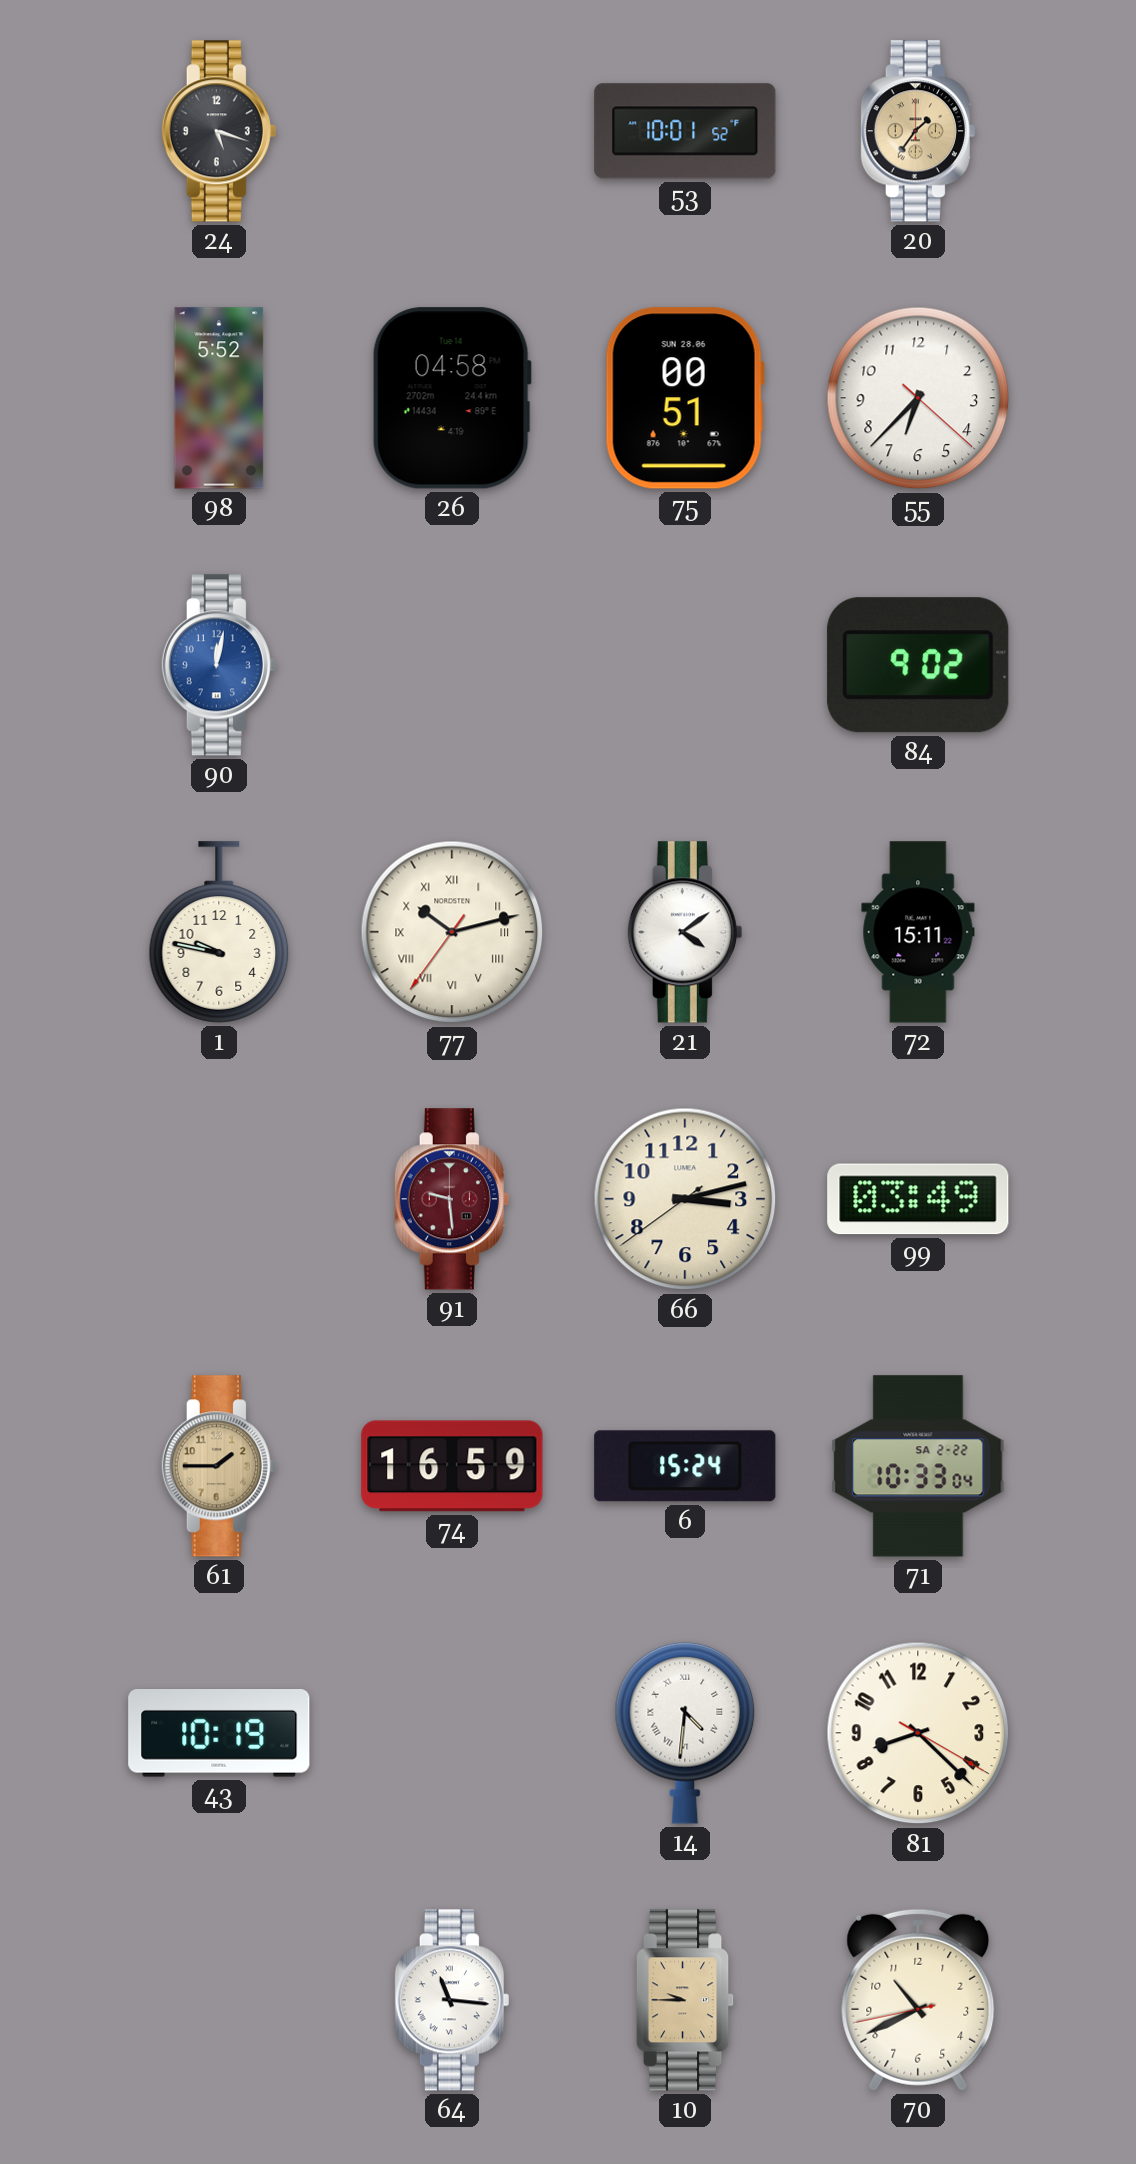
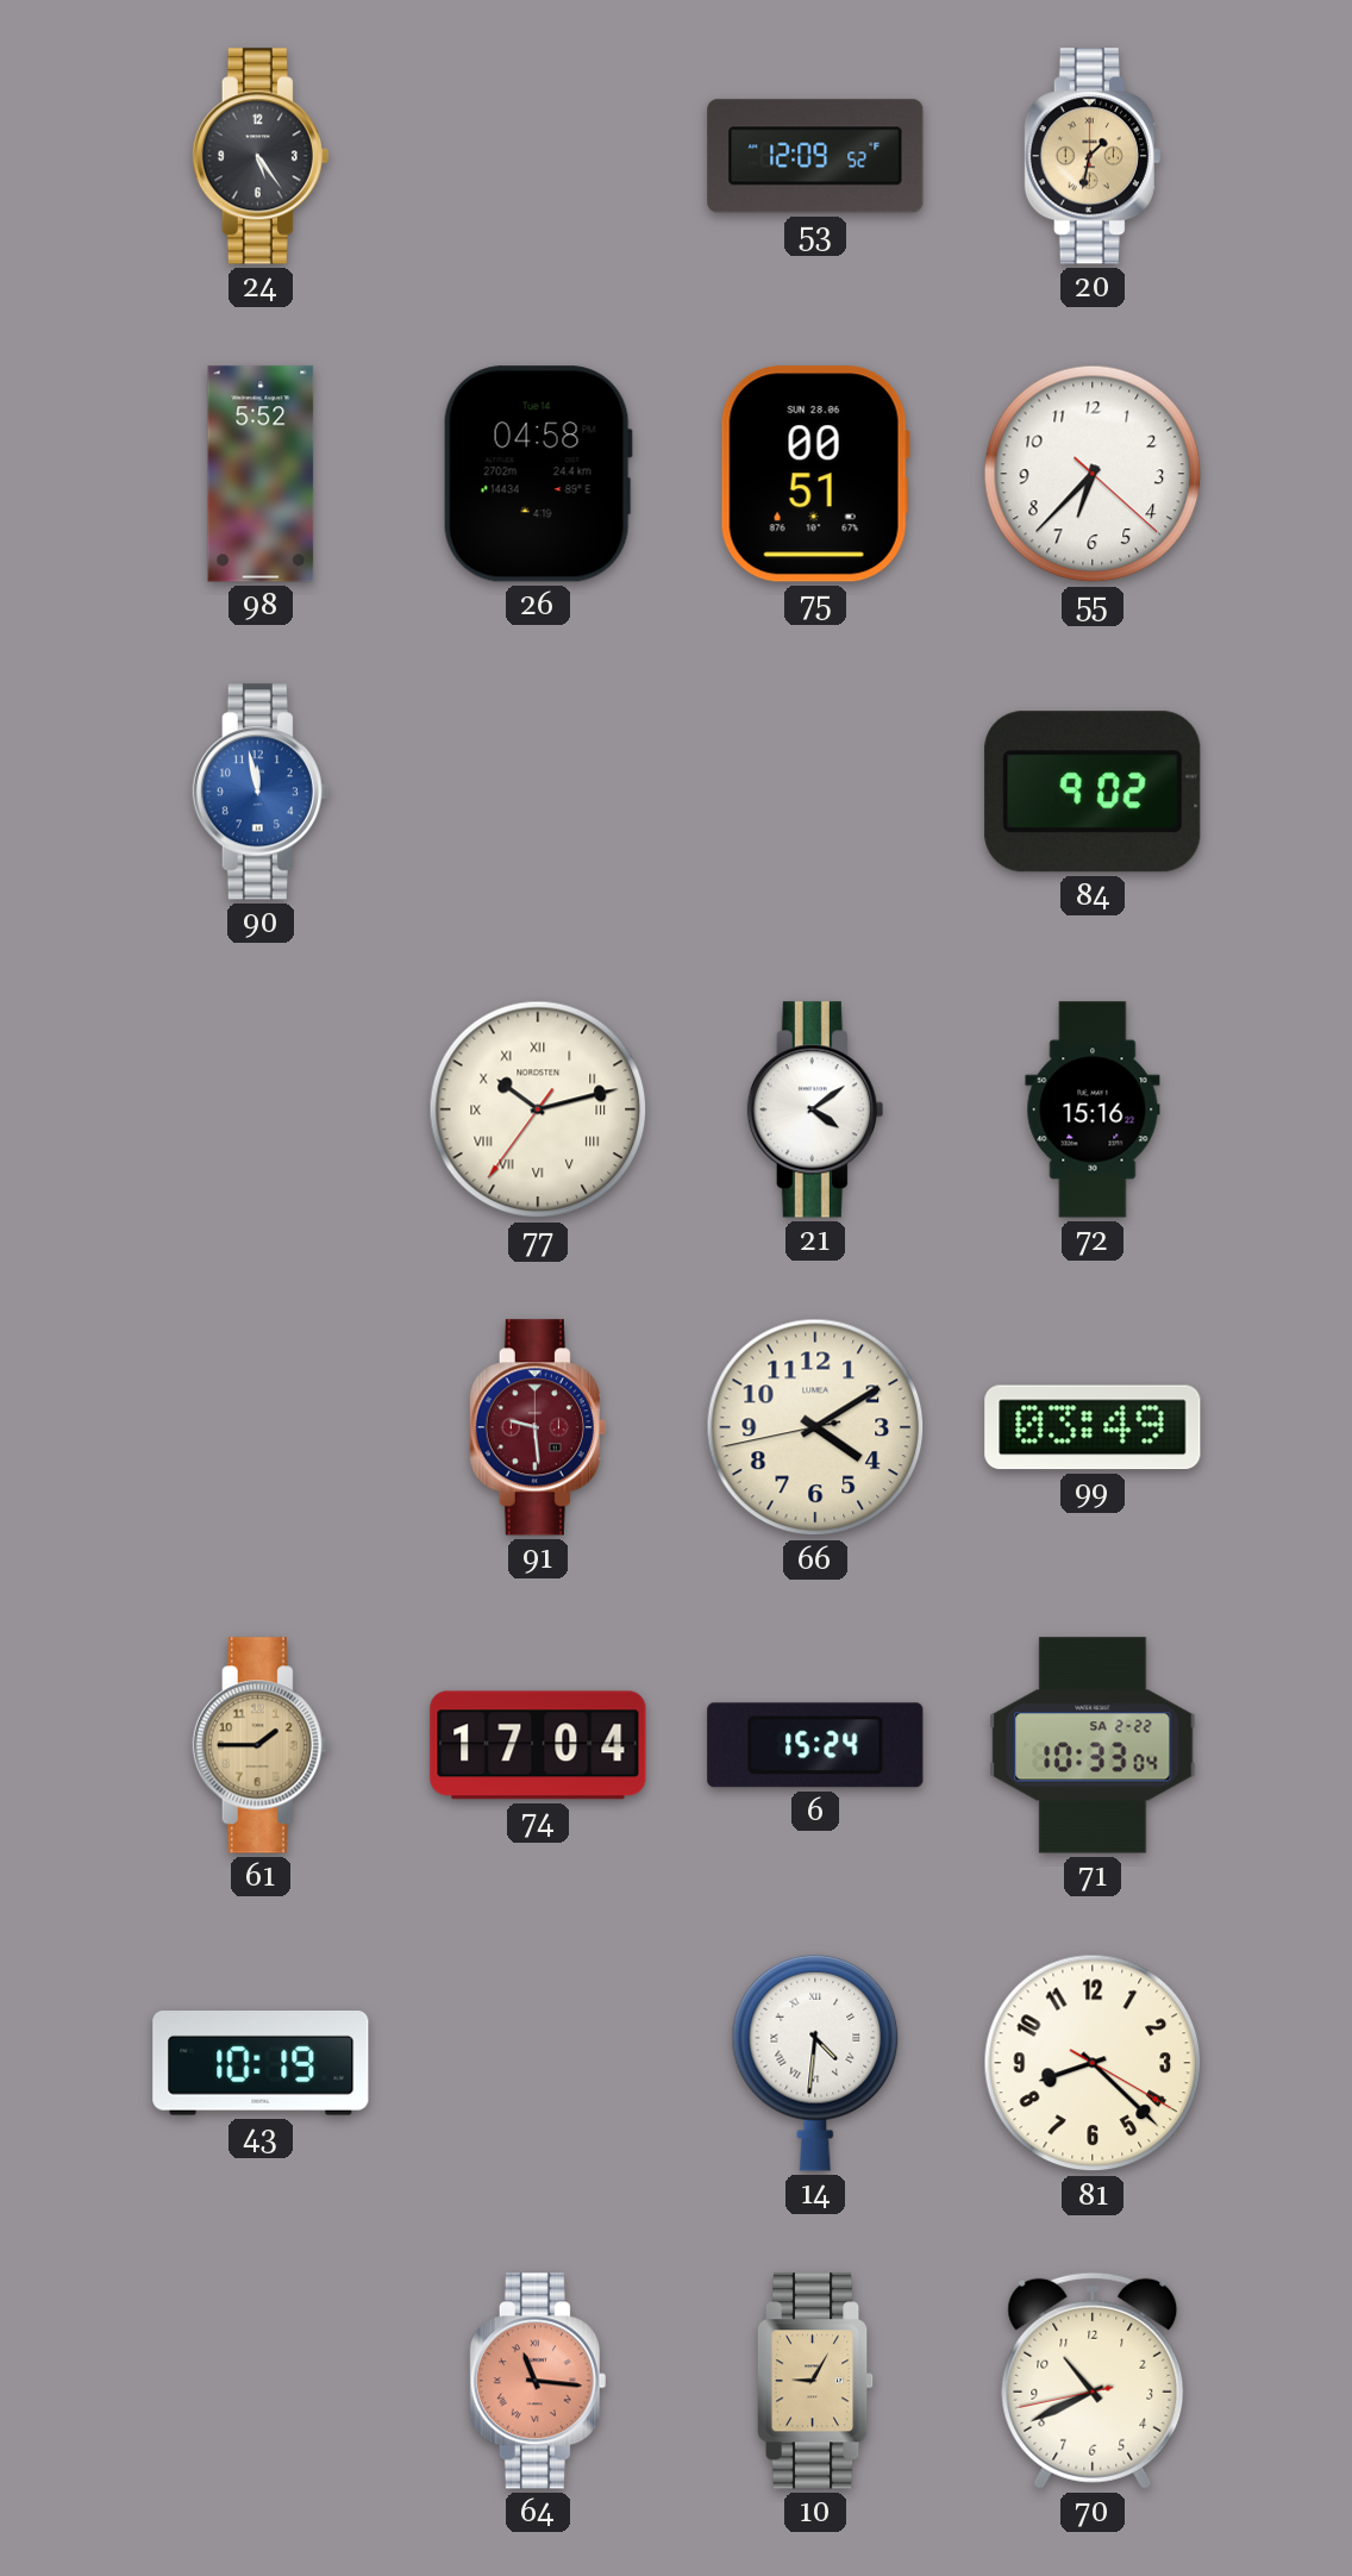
24: 5:18 -> 5:24
53: 10:01 -> 12:09
20: 1:36 -> 1:32
90: 12:02 -> 11:58
1: 9:47 -> none
72: 15:11 -> 15:16
66: 3:12 -> 4:09
74: 16:59 -> 17:04
64 dial: white -> salmon
10: 9:45 -> 9:05
